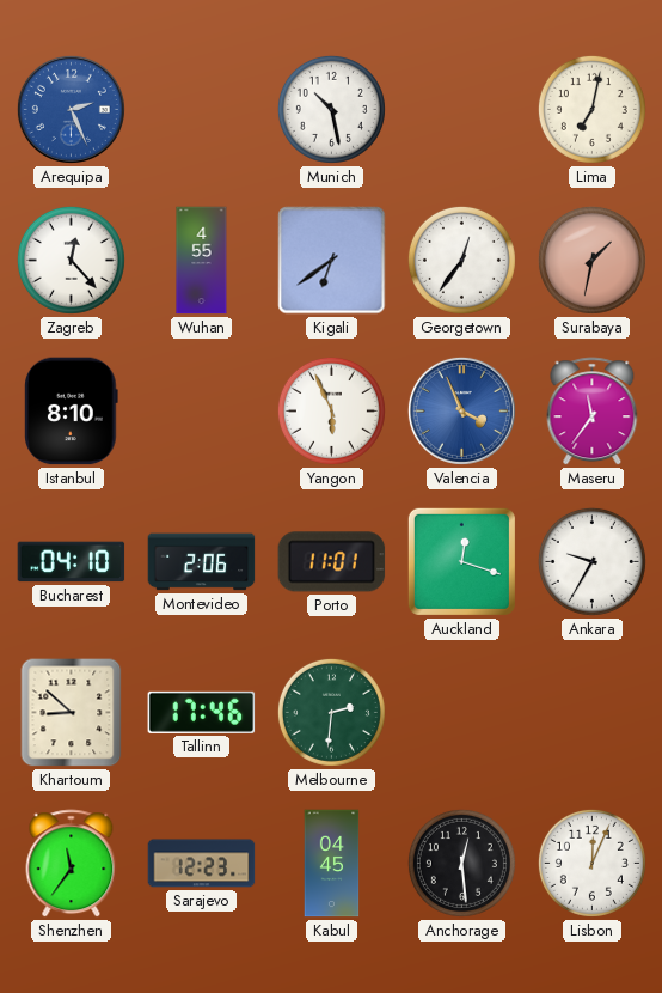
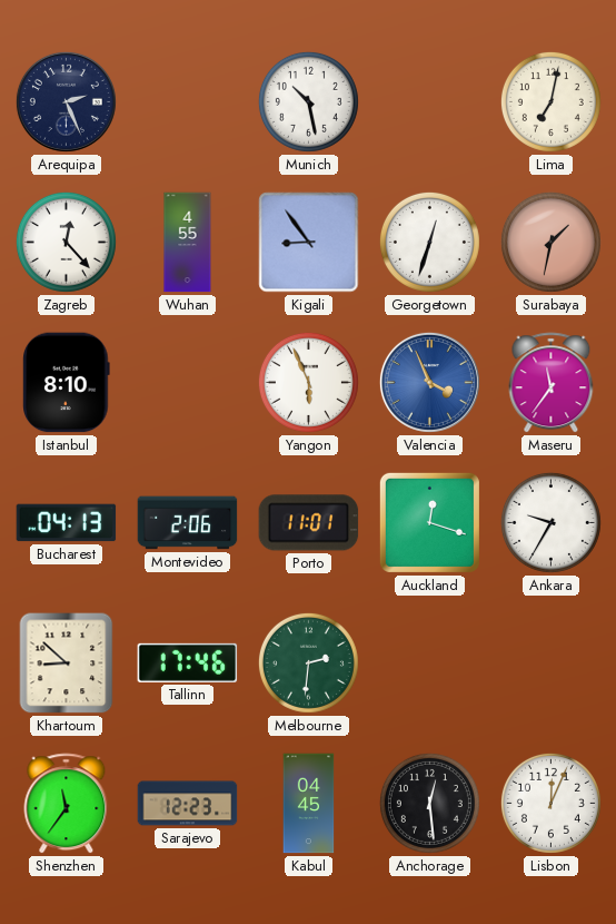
Arequipa dial: blue -> navy
Kigali: 6:39 -> 8:54
Georgetown: 12:36 -> 12:33
Bucharest: 04:10 -> 04:13
